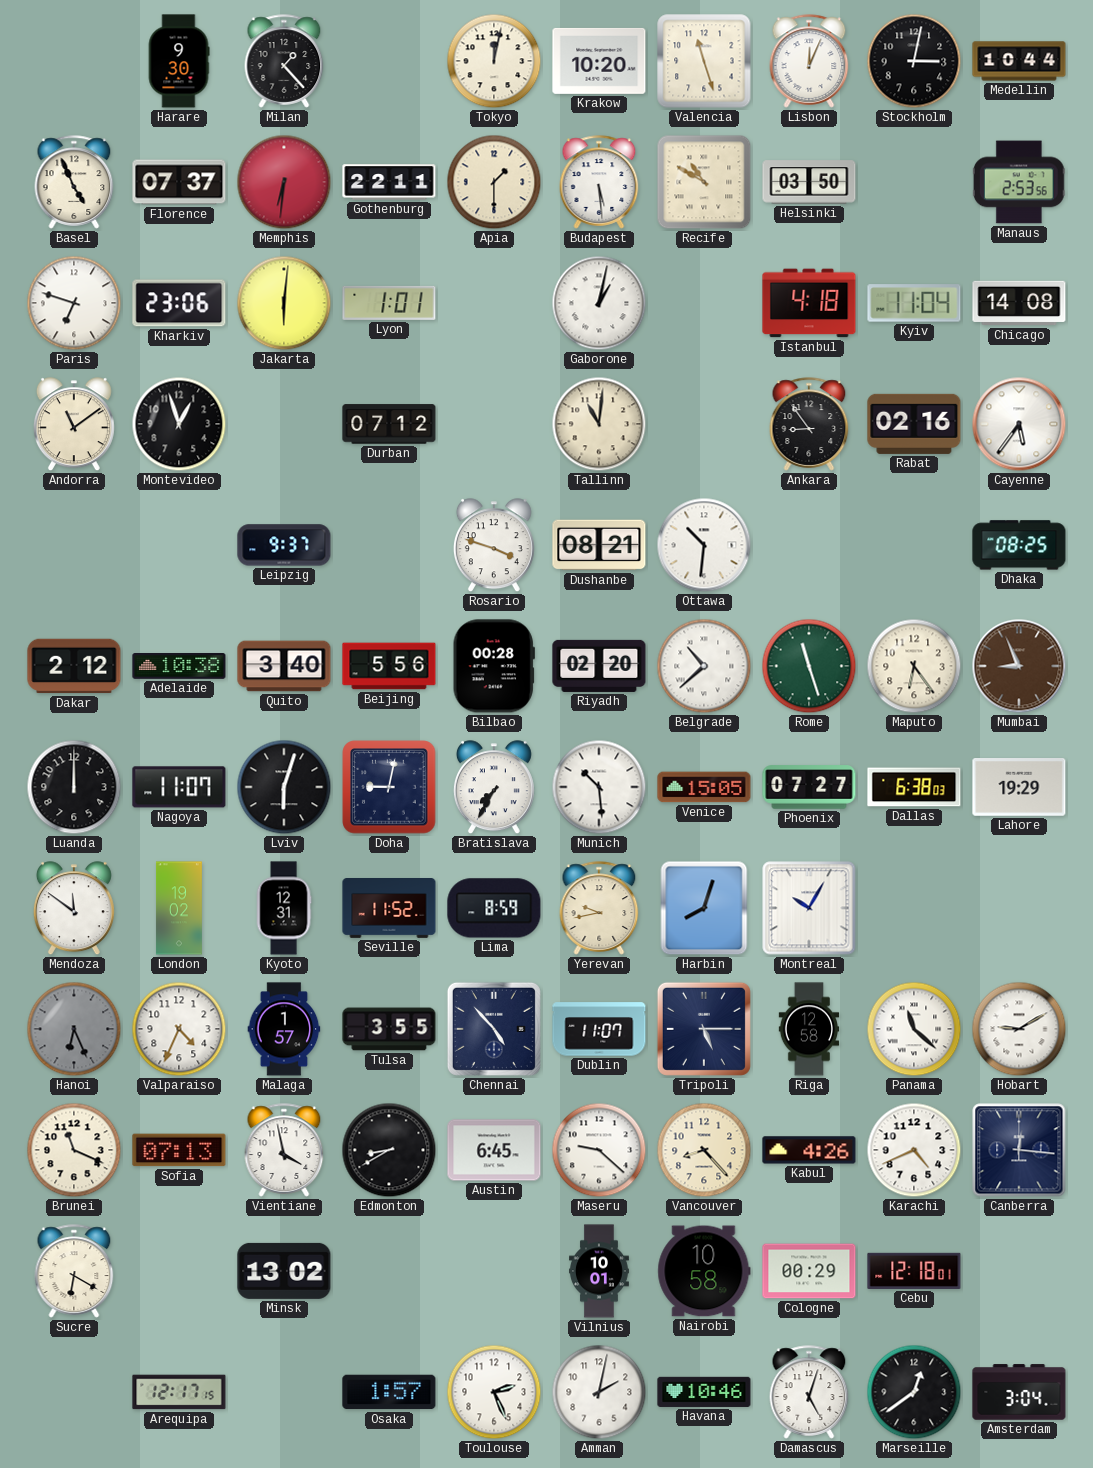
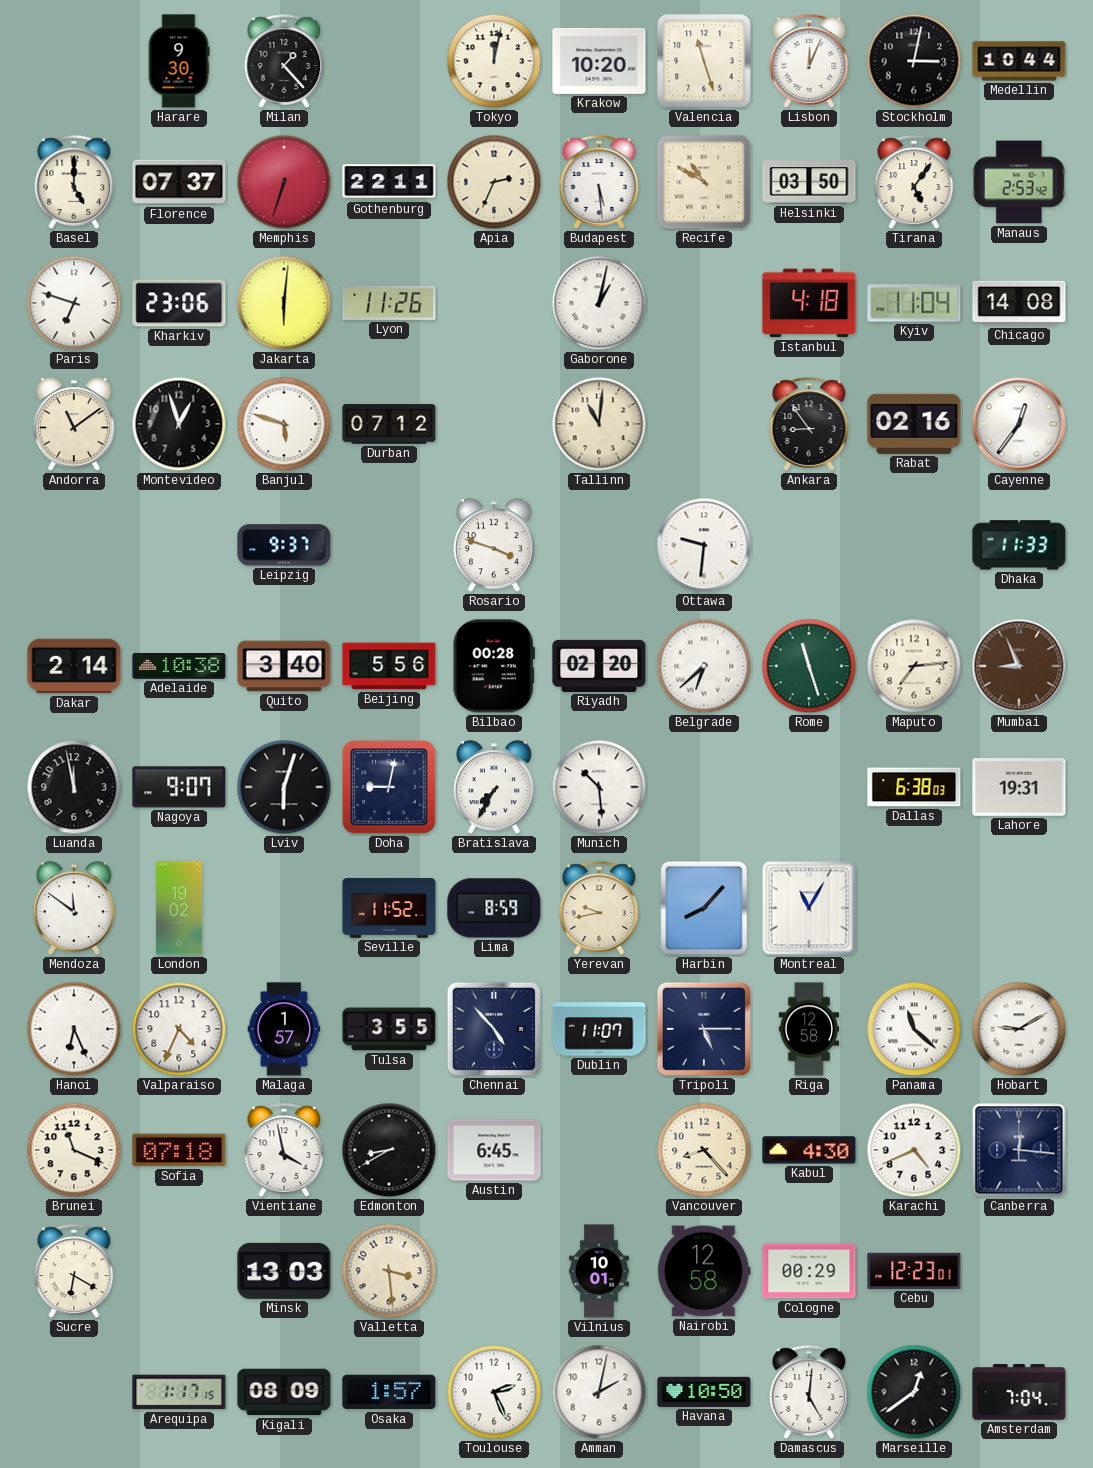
Basel: 4:56 -> 5:00
Memphis: 6:31 -> 6:33
Apia: 1:30 -> 2:34
Tirana: none -> 5:06
Manaus: 2:53:56 -> 2:53:42
Lyon: 1:01 -> 11:26
Banjul: none -> 5:48
Cayenne: 5:36 -> 12:36
Dushanbe: 08:21 -> none
Ottawa: 10:31 -> 9:31
Dhaka: 08:25 -> 11:33
Dakar: 2:12 -> 2:14
Belgrade: 10:38 -> 6:38
Maputo: 6:24 -> 7:14
Luanda: 12:00 -> 11:58
Nagoya: 11:07 -> 9:07
Venice: 15:05 -> none
Phoenix: 07:27 -> none
Lahore: 19:29 -> 19:31
Kyoto: 12:31 -> none
Harbin: 8:03 -> 8:07
Montreal: 10:05 -> 11:05
Hanoi dial: grey -> white
Sofia: 07:13 -> 07:18
Maseru: 9:22 -> none
Kabul: 4:26 -> 4:30
Minsk: 13:02 -> 13:03
Valletta: none -> 3:29
Nairobi: 10:58 -> 12:58
Cebu: 12:18 -> 12:23
Arequipa: 12:17 -> 1:17
Kigali: none -> 08:09
Havana: 10:46 -> 10:50
Damascus: 5:03 -> 5:01
Amsterdam: 3:04 -> 7:04
